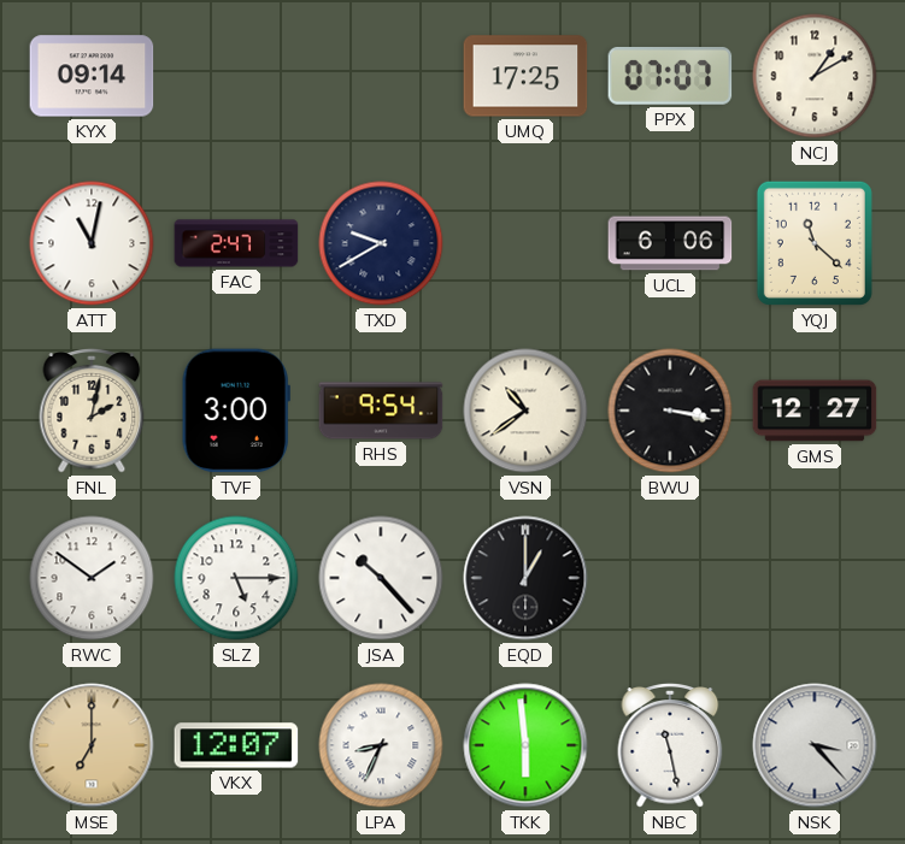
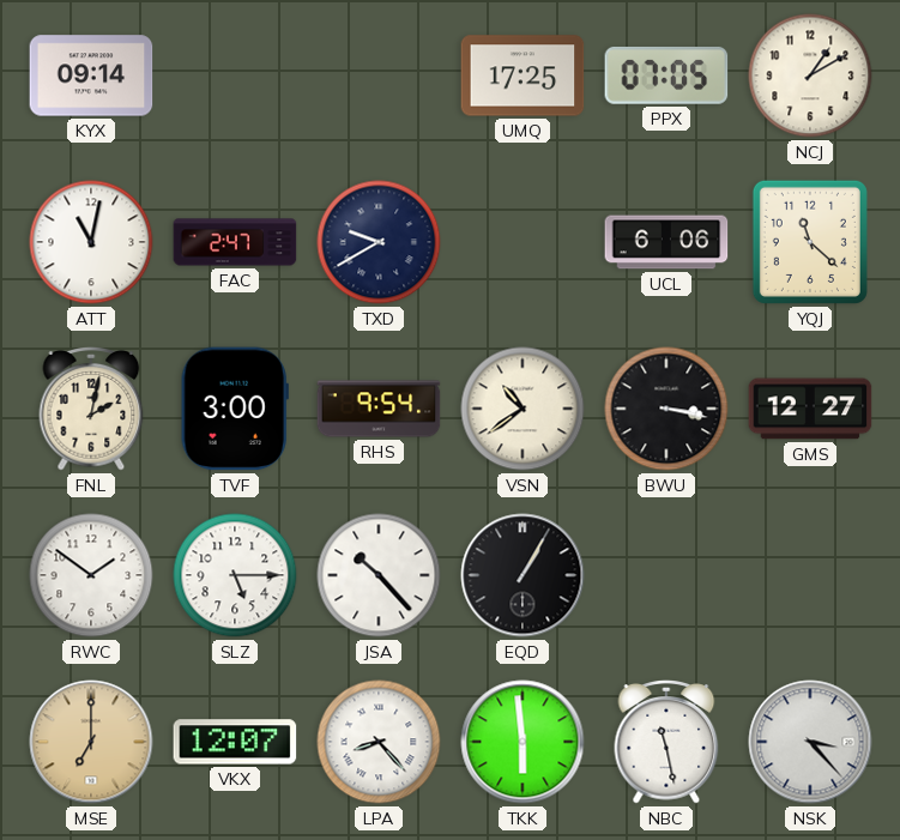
PPX: 07:07 -> 07:05
EQD: 1:00 -> 1:05
LPA: 8:34 -> 8:23
